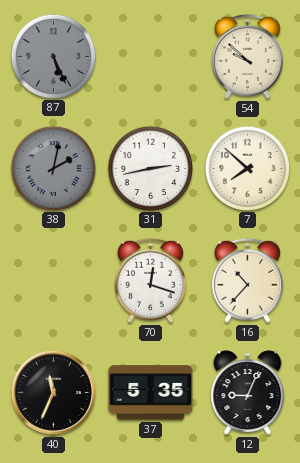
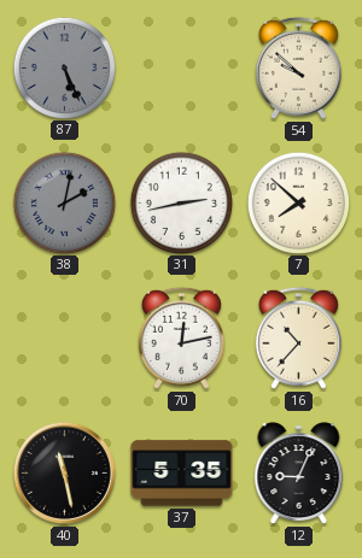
70: 12:18 -> 12:13
40: 11:34 -> 11:28
